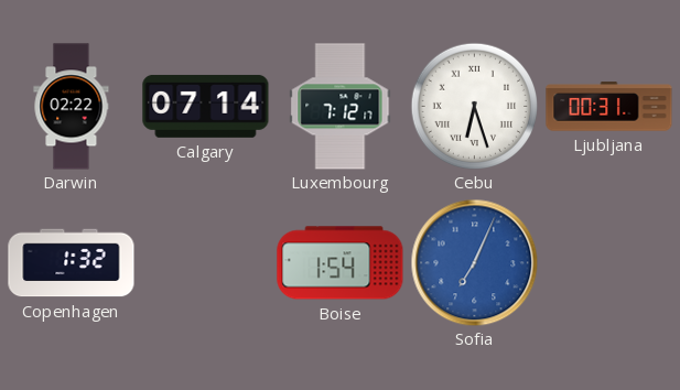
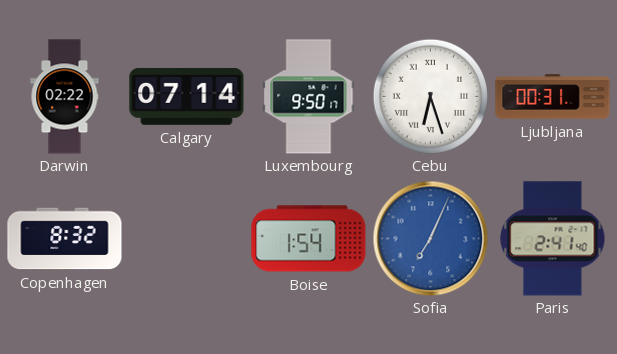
Luxembourg: 7:12 -> 9:50
Copenhagen: 1:32 -> 8:32
Paris: none -> 2:41
